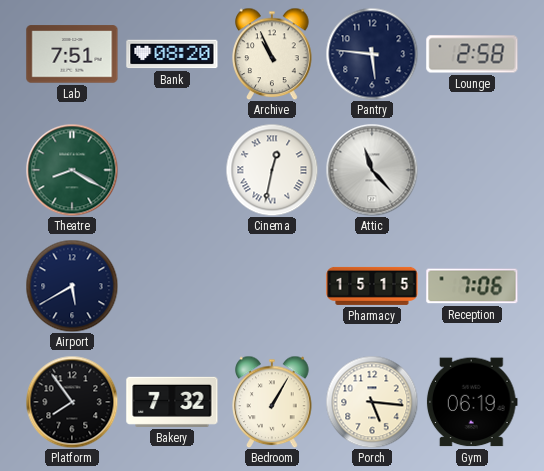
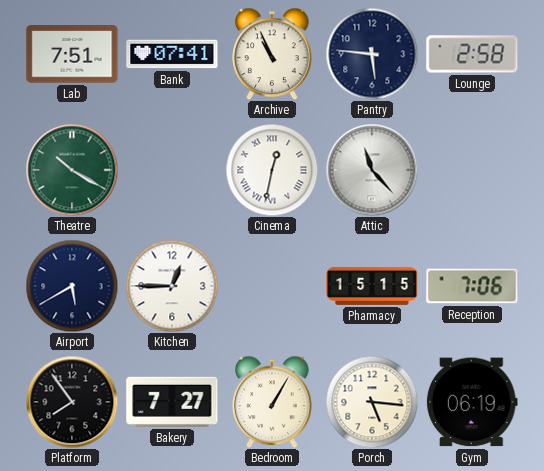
Bank: 08:20 -> 07:41
Theatre: 8:20 -> 10:20
Kitchen: none -> 12:45
Bakery: 7:32 -> 7:27
